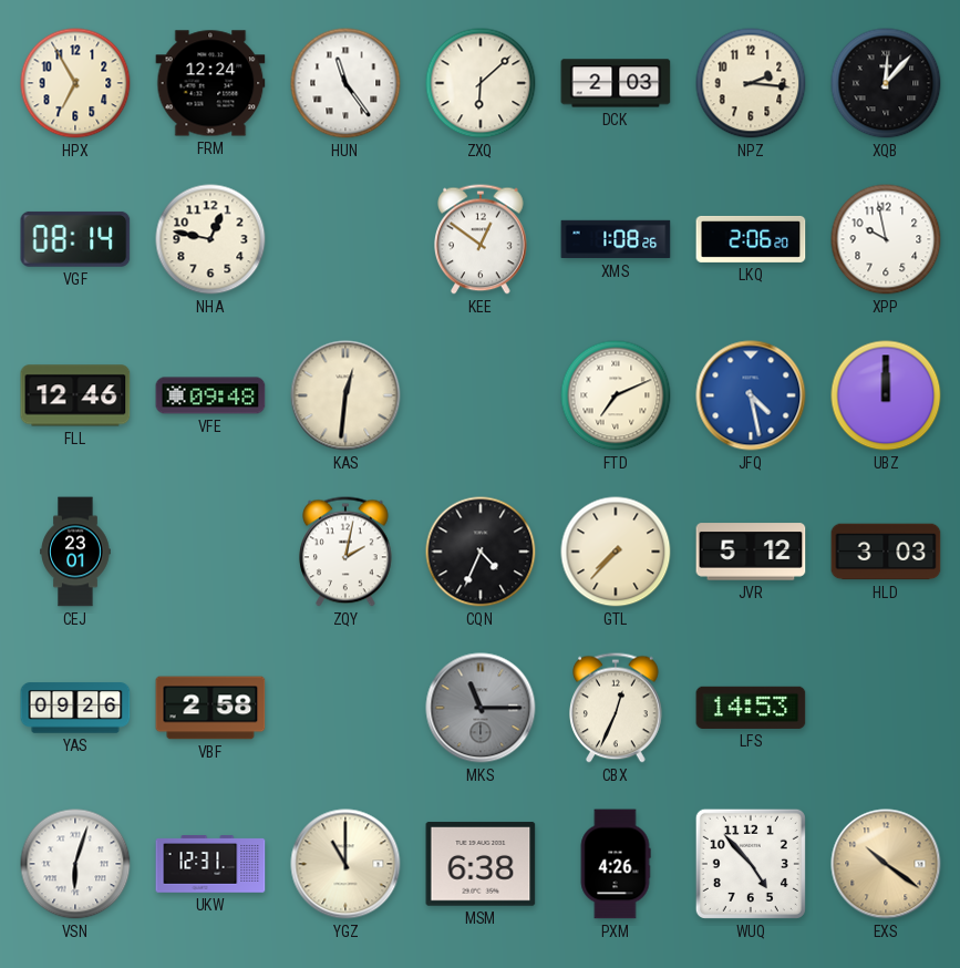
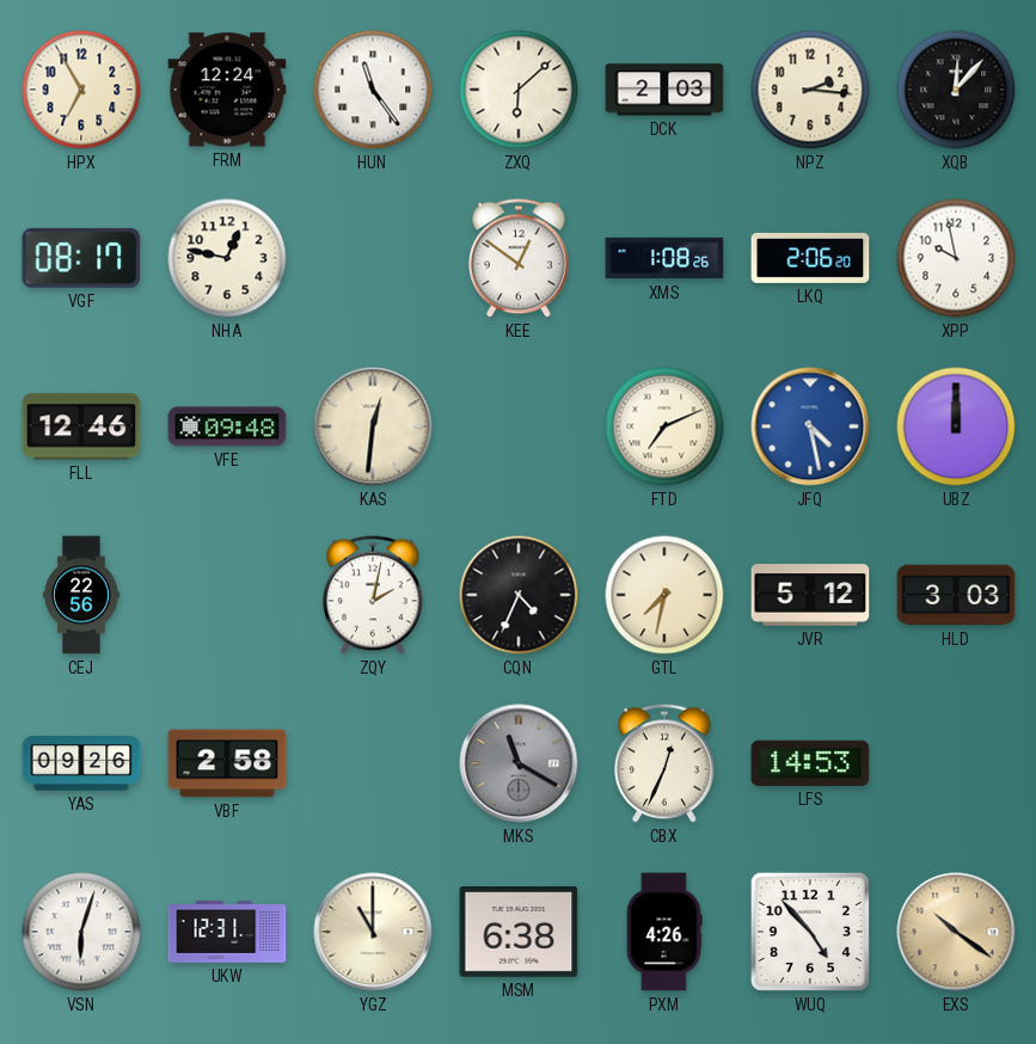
VGF: 08:14 -> 08:17
CEJ: 23:01 -> 22:56
GTL: 7:37 -> 7:32
MKS: 11:15 -> 11:20
